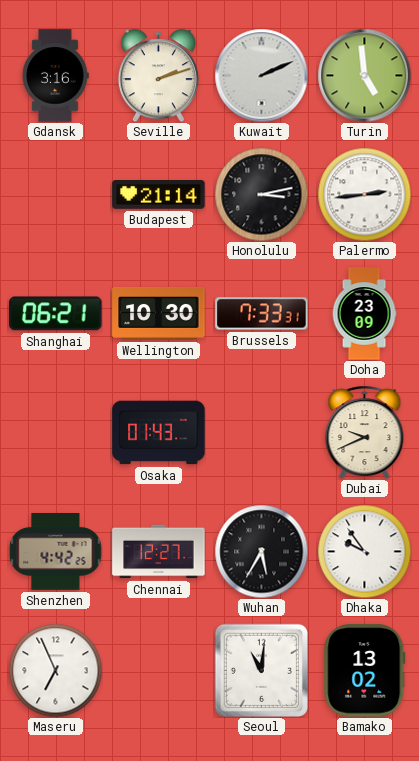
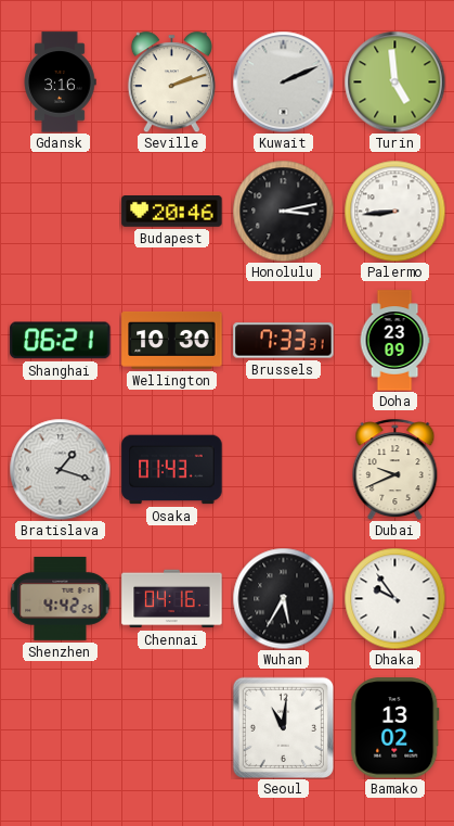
Budapest: 21:14 -> 20:46
Palermo: 2:44 -> 8:44
Bratislava: none -> 1:18
Chennai: 12:27 -> 04:16
Maseru: 6:56 -> none
